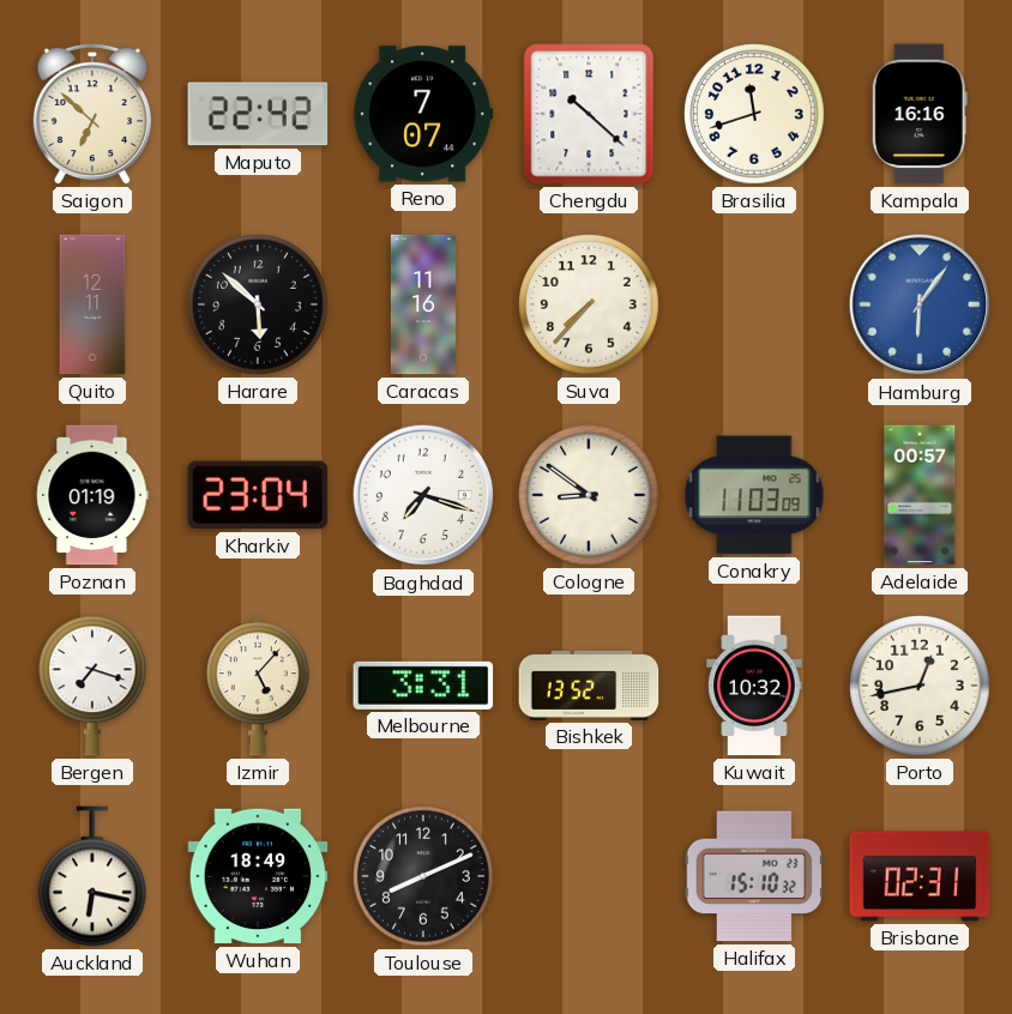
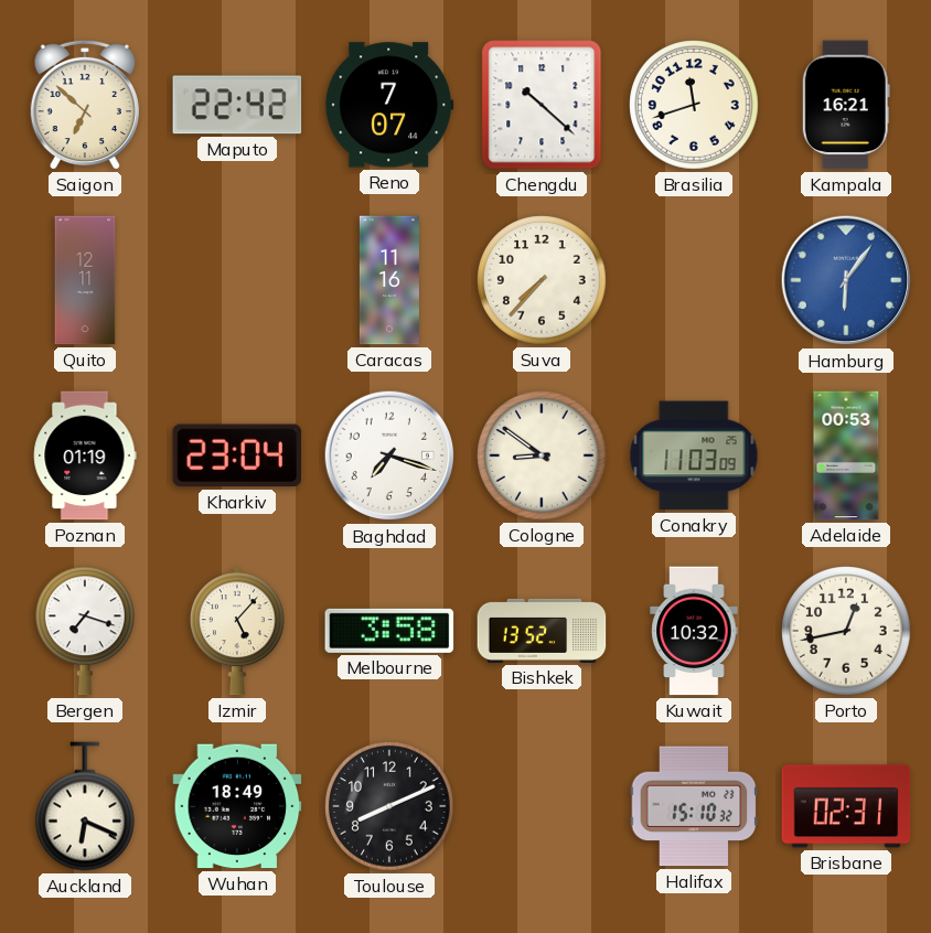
Kampala: 16:16 -> 16:21
Harare: 5:52 -> none
Adelaide: 00:57 -> 00:53
Melbourne: 3:31 -> 3:58
Auckland: 6:17 -> 6:19
